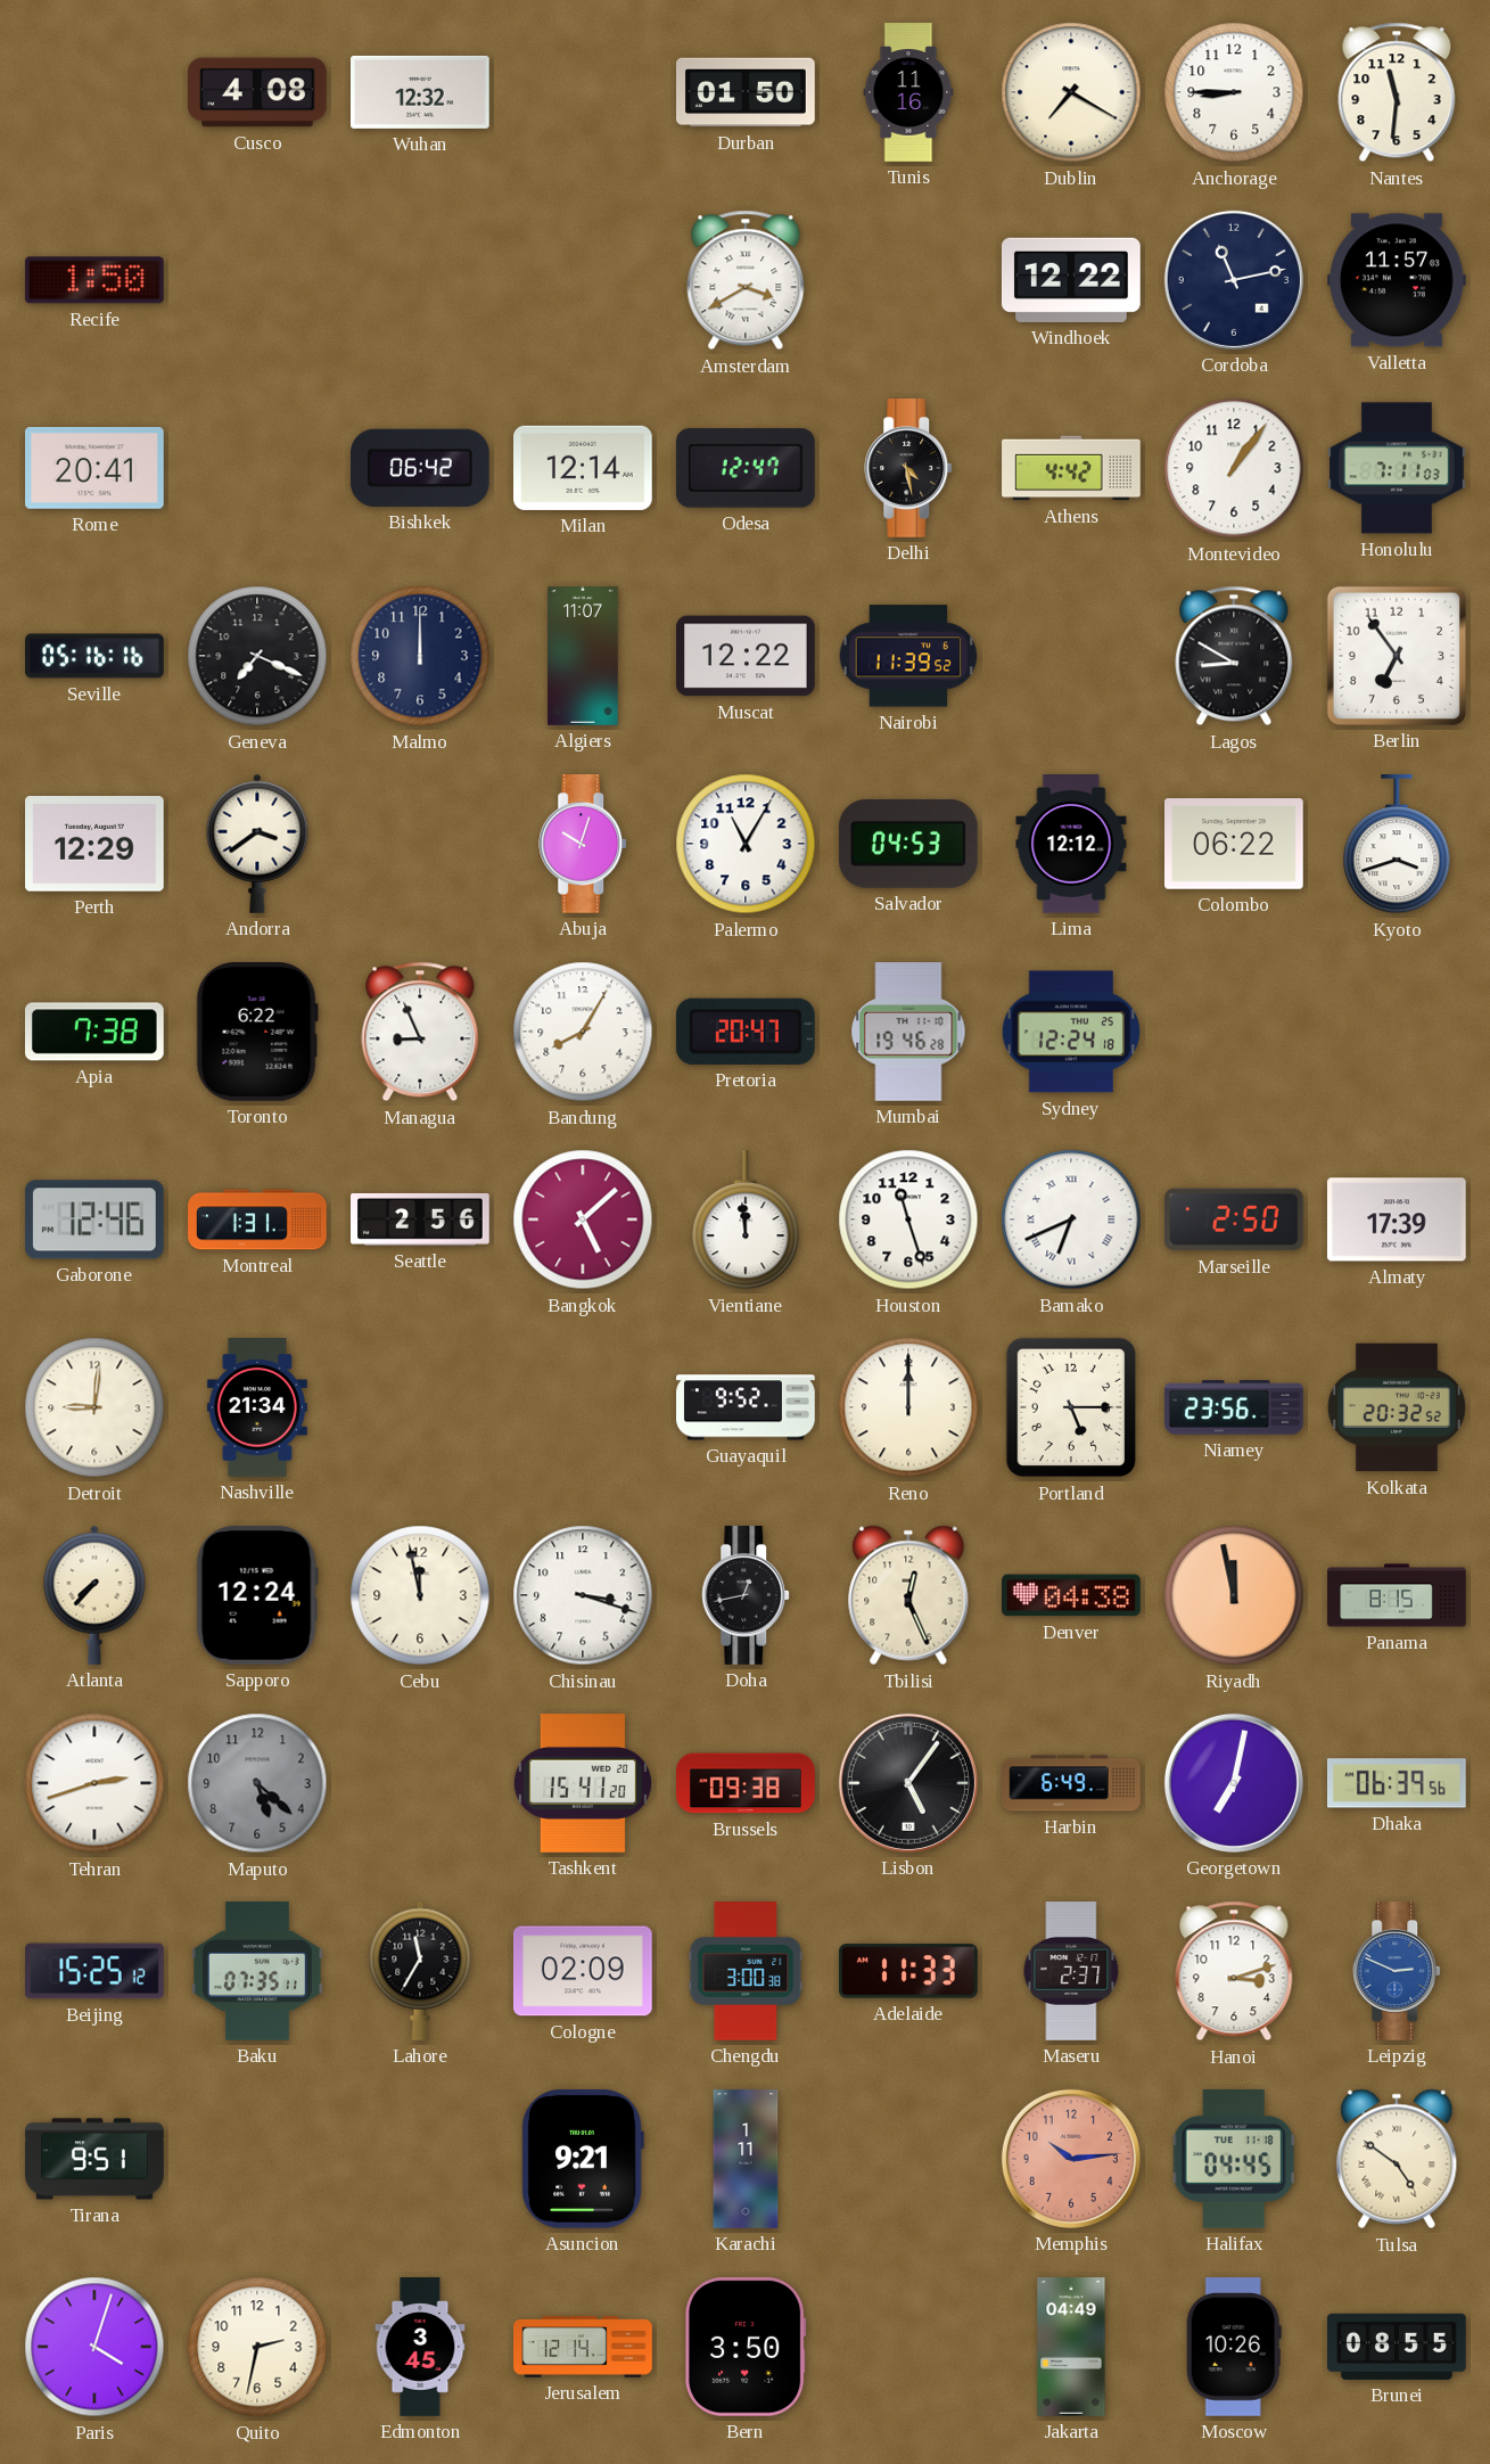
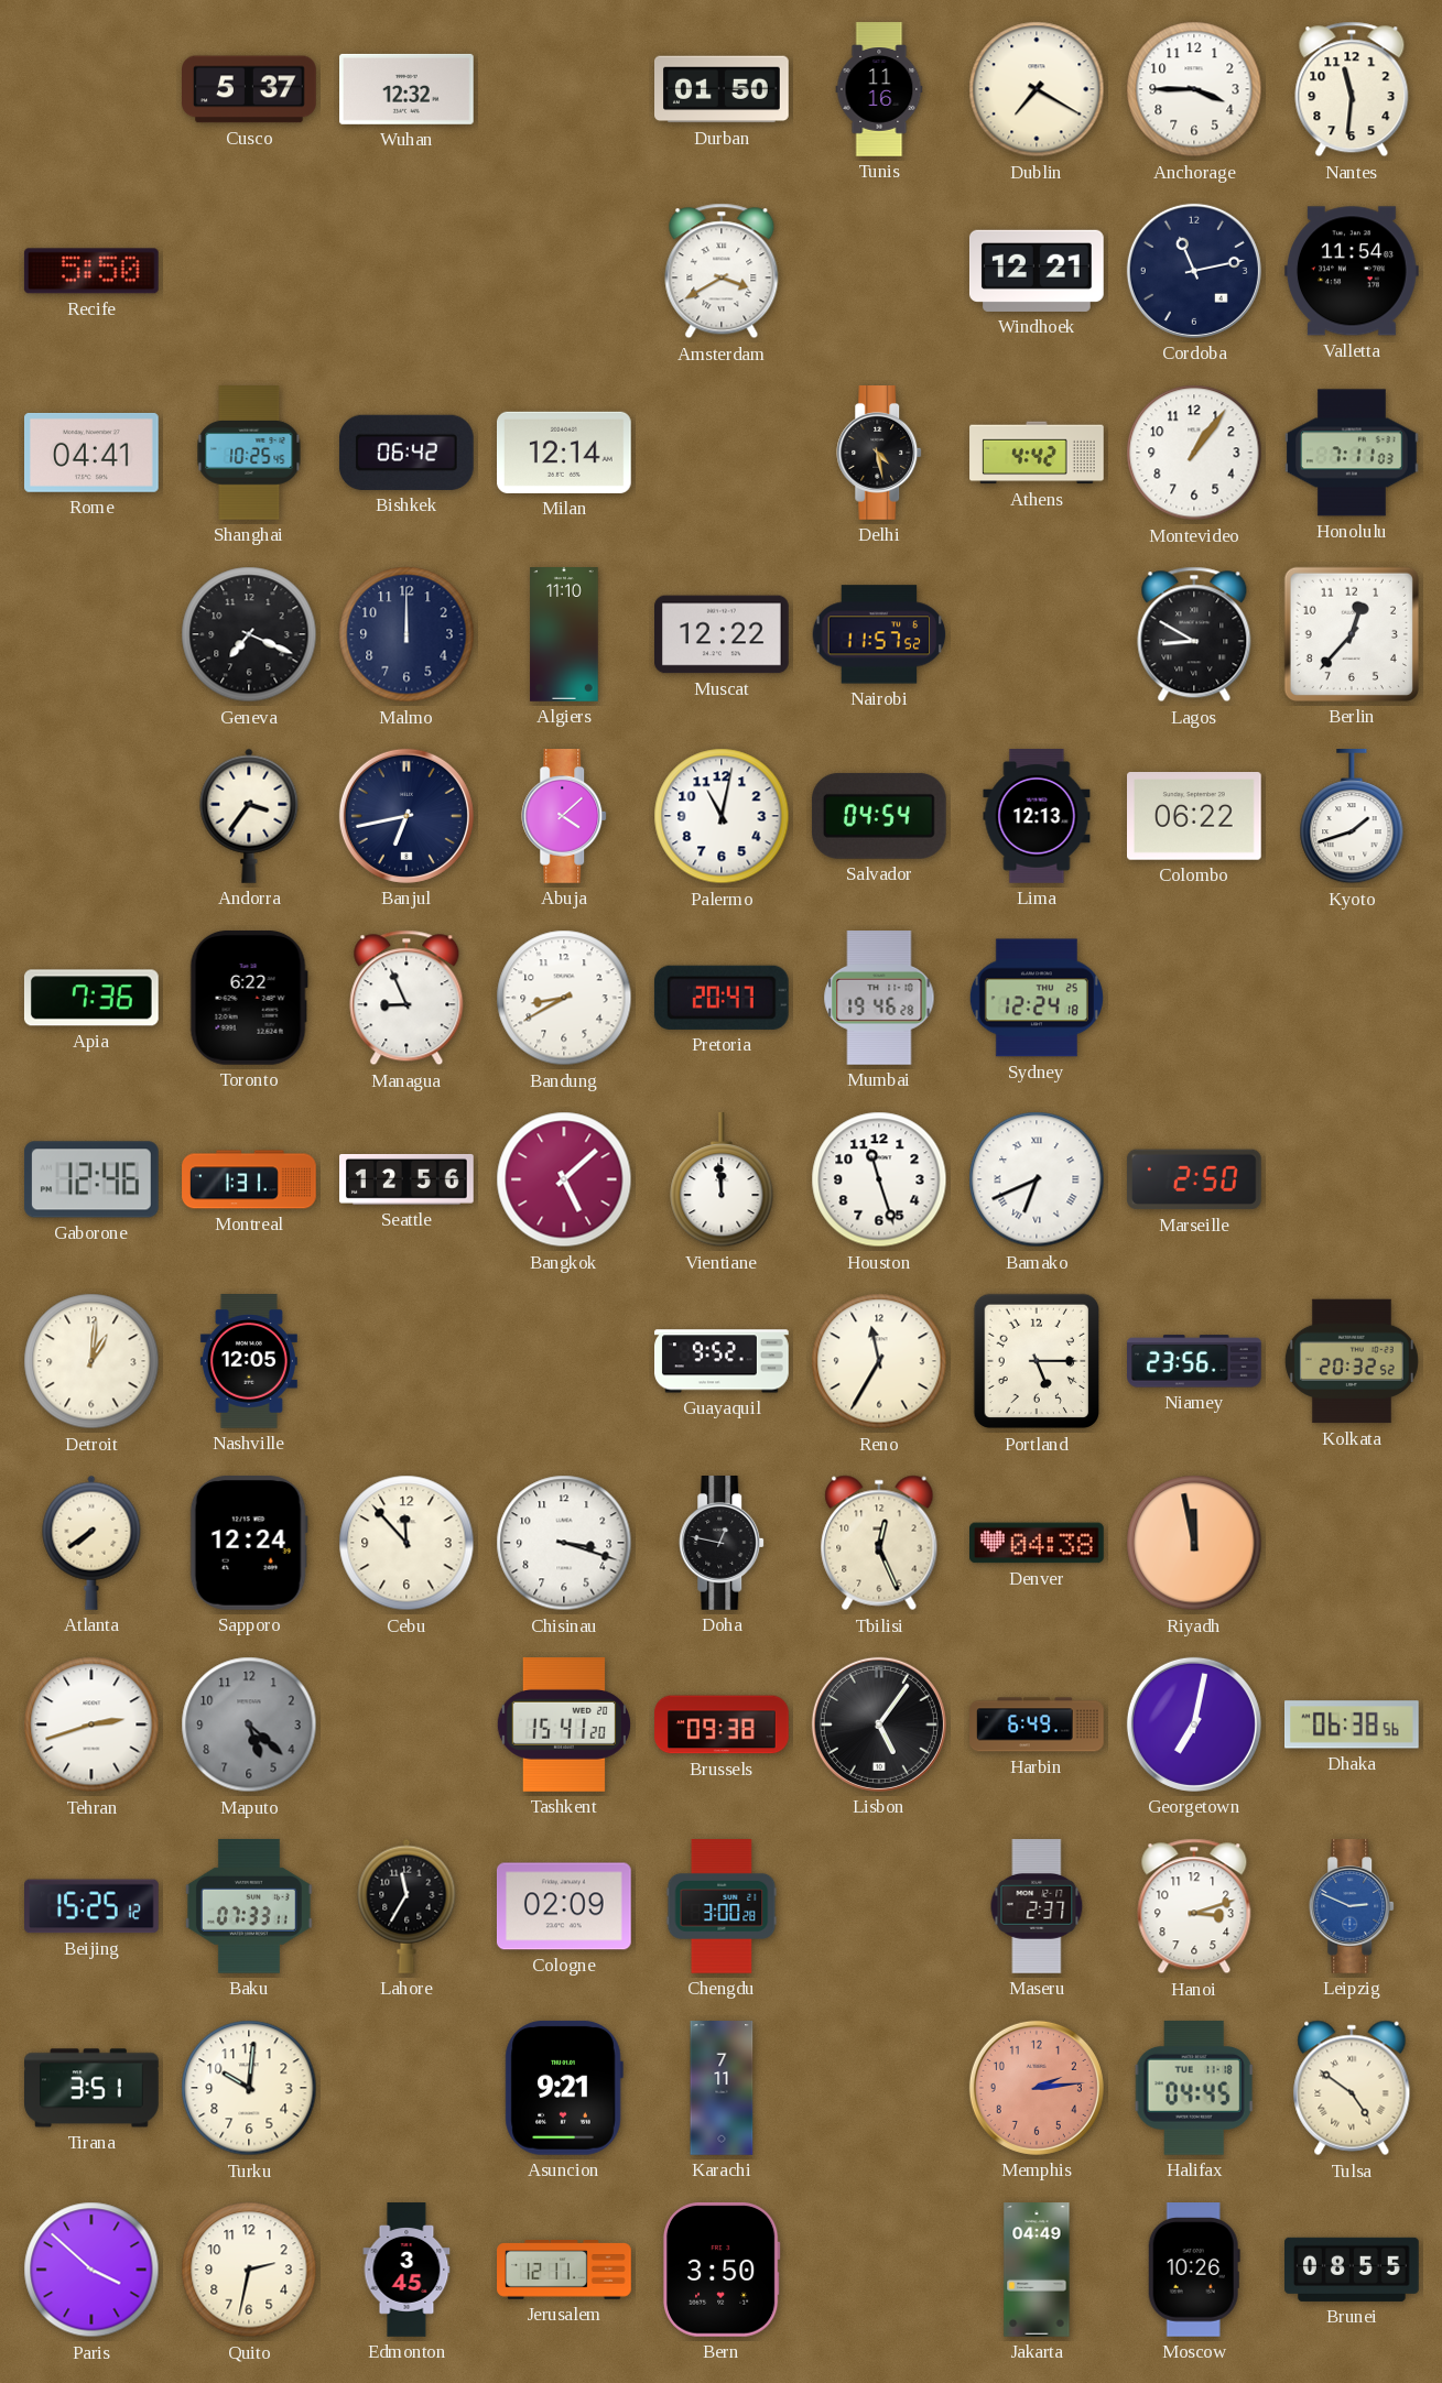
Cusco: 4:08 -> 5:37
Anchorage: 8:45 -> 3:45
Recife: 1:50 -> 5:50
Windhoek: 12:22 -> 12:21
Valletta: 11:57 -> 11:54
Rome: 20:41 -> 04:41
Shanghai: none -> 10:25
Odesa: 12:47 -> none
Seville: 05:16 -> none
Algiers: 11:07 -> 11:10
Nairobi: 11:39 -> 11:57
Berlin: 6:54 -> 12:37
Perth: 12:29 -> none
Andorra: 3:39 -> 3:36
Banjul: none -> 6:43
Abuja: 10:03 -> 4:08
Palermo: 11:05 -> 11:02
Salvador: 04:53 -> 04:54
Lima: 12:12 -> 12:13
Kyoto: 3:42 -> 1:42
Apia: 7:38 -> 7:36
Bandung: 8:05 -> 8:40
Seattle: 2:56 -> 12:56
Almaty: 17:39 -> none
Detroit: 9:01 -> 1:01
Nashville: 21:34 -> 12:05
Reno: 12:00 -> 11:35
Atlanta: 7:37 -> 7:39
Cebu: 11:58 -> 11:53
Doha: 12:43 -> 12:47
Panama: 8:15 -> none
Dhaka: 06:39 -> 06:38
Baku: 07:35 -> 07:33
Chengdu: 3:00:38 -> 3:00:28
Adelaide: 11:33 -> none
Tirana: 9:51 -> 3:51
Turku: none -> 10:01
Karachi: 1:11 -> 7:11
Memphis: 10:14 -> 2:14
Paris: 4:03 -> 3:52
Jerusalem: 12:14 -> 12:11
